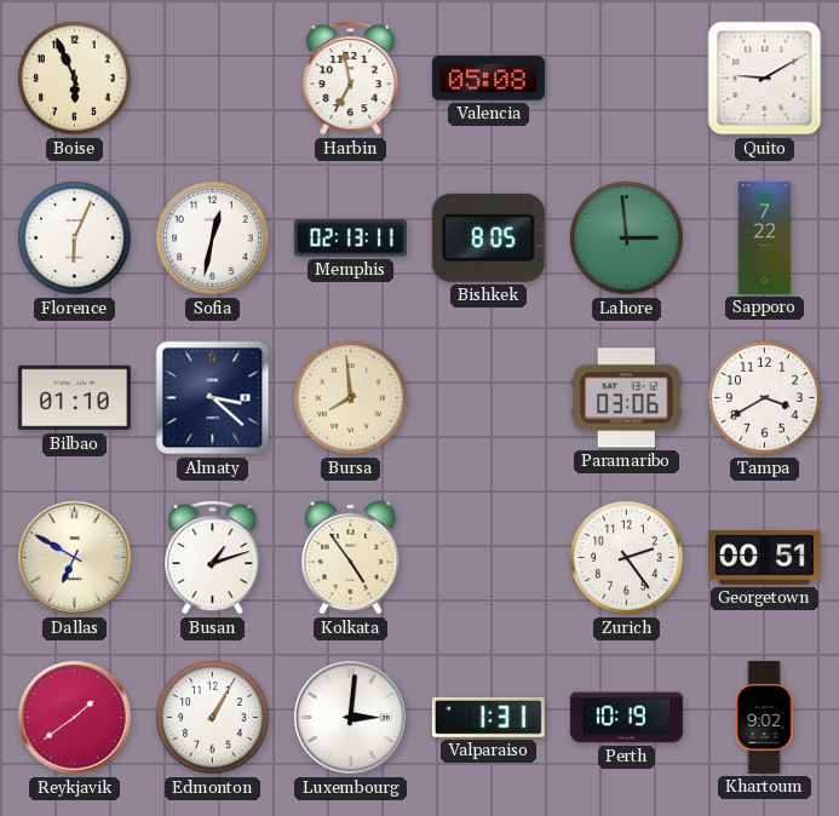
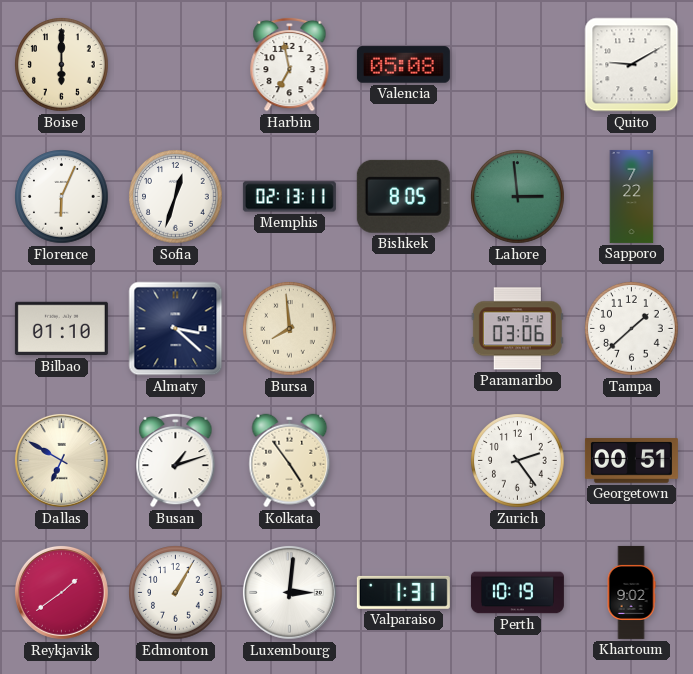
Boise: 5:56 -> 6:00
Sofia: 12:32 -> 12:33
Tampa: 3:40 -> 1:38
